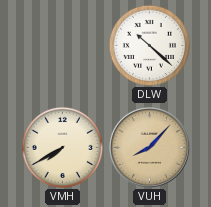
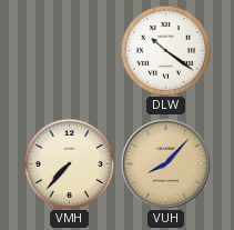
DLW: 10:22 -> 10:21
VMH: 7:40 -> 7:37
